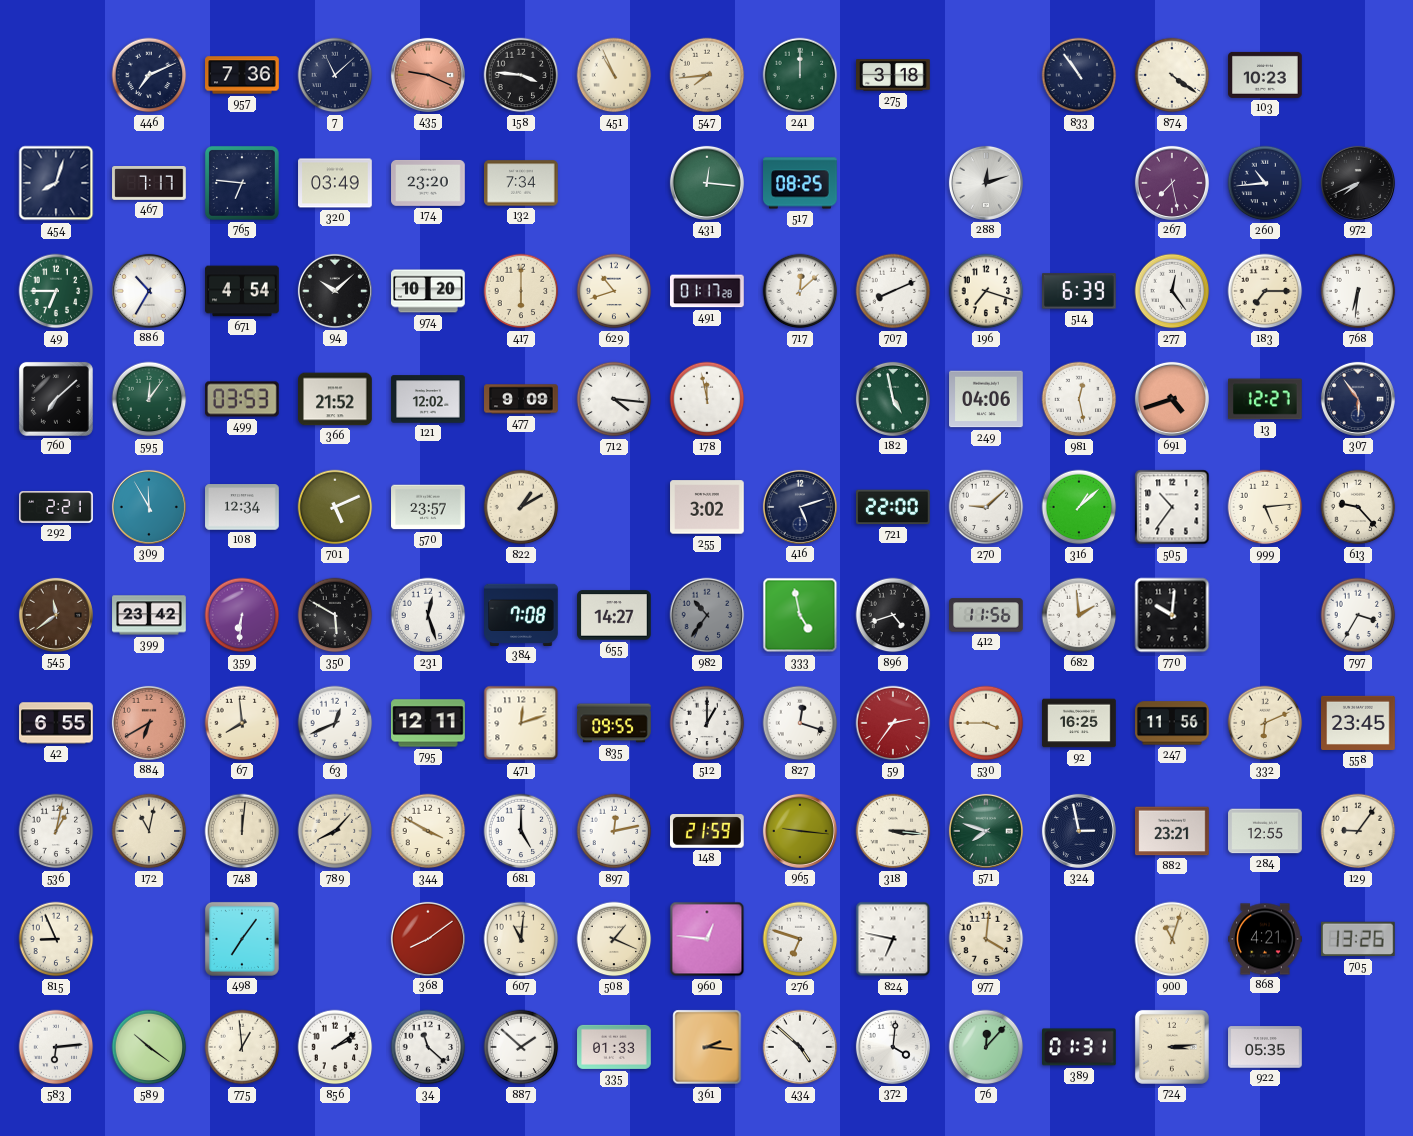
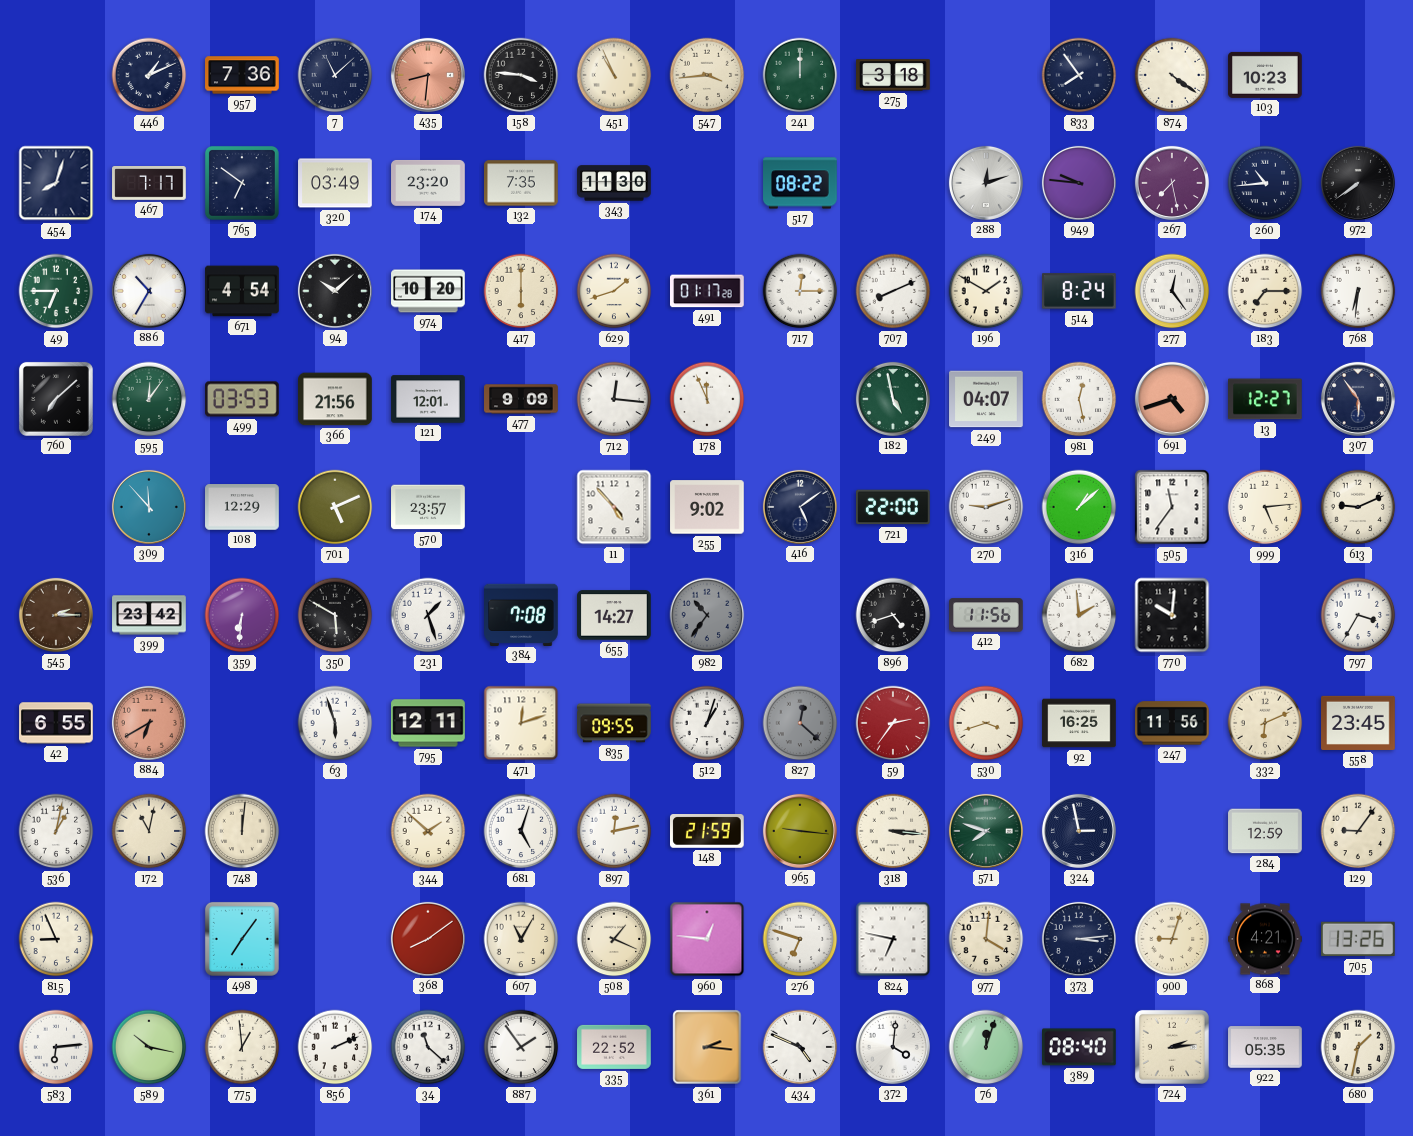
446: 7:11 -> 1:11
435: 9:19 -> 8:31
547: 7:44 -> 3:44
833: 10:54 -> 7:54
765: 6:46 -> 6:51
132: 7:34 -> 7:35
343: none -> 11:30
431: 12:16 -> none
517: 08:25 -> 08:22
949: none -> 9:46
972: 7:41 -> 7:39
629: 10:42 -> 1:42
717: 12:08 -> 12:15
196: 7:18 -> 1:50
514: 6:39 -> 8:24
366: 21:52 -> 21:56
121: 12:02 -> 12:01
712: 4:16 -> 12:16
178: 11:58 -> 11:56
249: 04:06 -> 04:07
292: 2:21 -> none
309: 11:55 -> 11:53
108: 12:34 -> 12:29
822: 1:10 -> none
11: none -> 4:53
255: 3:02 -> 9:02
416: 5:12 -> 5:09
270: 9:08 -> 9:12
505: 10:36 -> 11:36
613: 9:23 -> 9:11
545: 11:39 -> 2:15
231: 12:27 -> 1:27
333: 4:58 -> none
67: 7:59 -> none
63: 12:41 -> 5:57
512: 1:00 -> 1:03
827: 12:18 -> 12:22
827 dial: white -> grey
530: 3:45 -> 3:42
789: 8:07 -> none
344: 3:50 -> 1:52
681: 5:00 -> 5:03
882: 23:21 -> none
284: 12:55 -> 12:59
607: 11:01 -> 11:05
373: none -> 3:14
900: 11:03 -> 9:03
589: 10:21 -> 10:17
856: 2:09 -> 2:11
887: 1:52 -> 1:54
335: 01:33 -> 22:52
434: 4:52 -> 4:49
76: 12:07 -> 12:03
389: 01:31 -> 08:40
724: 3:14 -> 2:14
680: none -> 1:32
